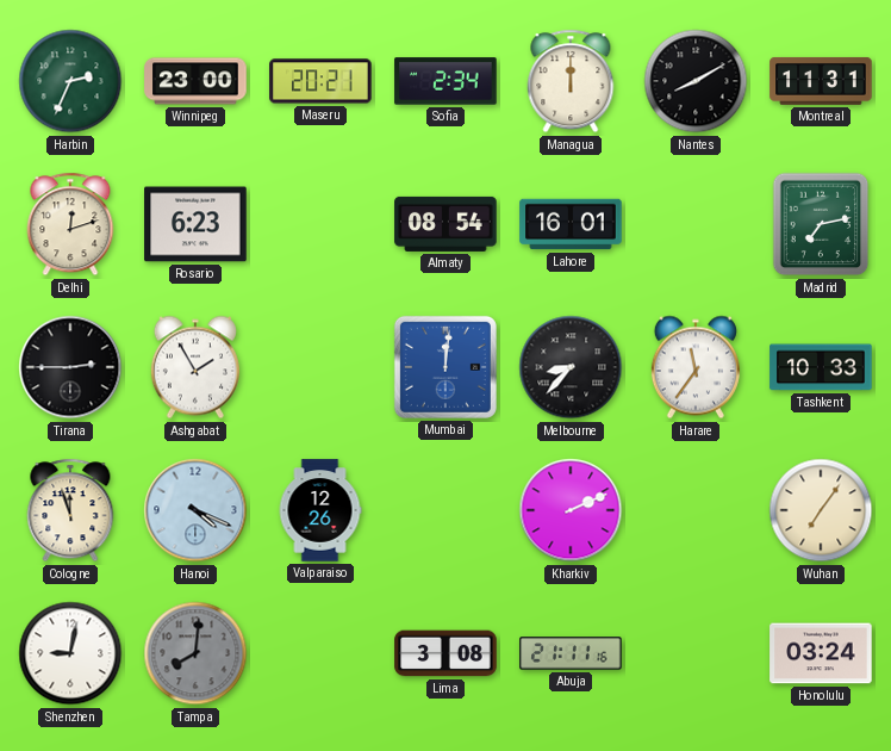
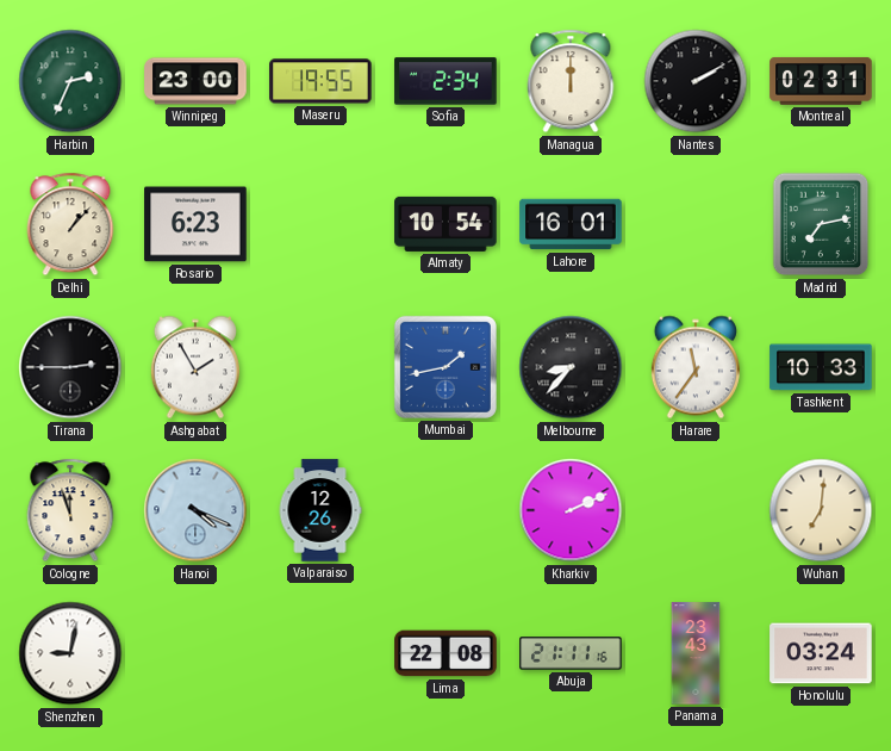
Maseru: 20:21 -> 19:55
Nantes: 8:10 -> 2:10
Montreal: 11:31 -> 02:31
Delhi: 12:12 -> 1:07
Almaty: 08:54 -> 10:54
Mumbai: 12:01 -> 1:43
Wuhan: 7:06 -> 7:01
Tampa: 8:01 -> none
Lima: 3:08 -> 22:08
Panama: none -> 23:43
